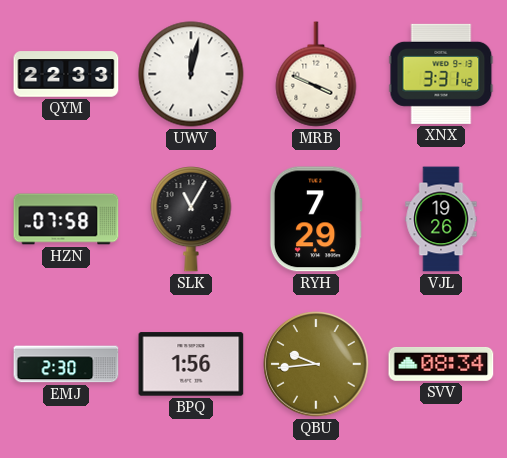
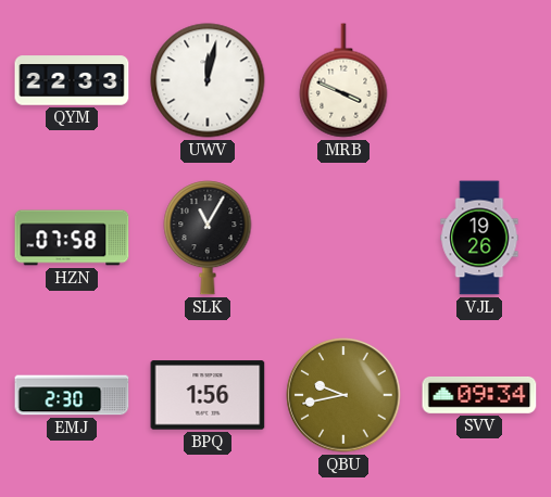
XNX: 3:31 -> none
RYH: 7:29 -> none
QBU: 9:44 -> 9:43
SVV: 08:34 -> 09:34
